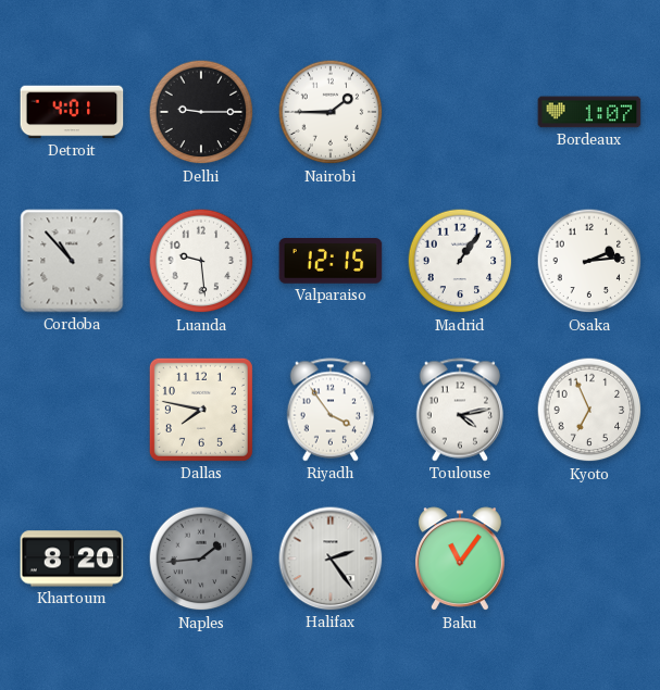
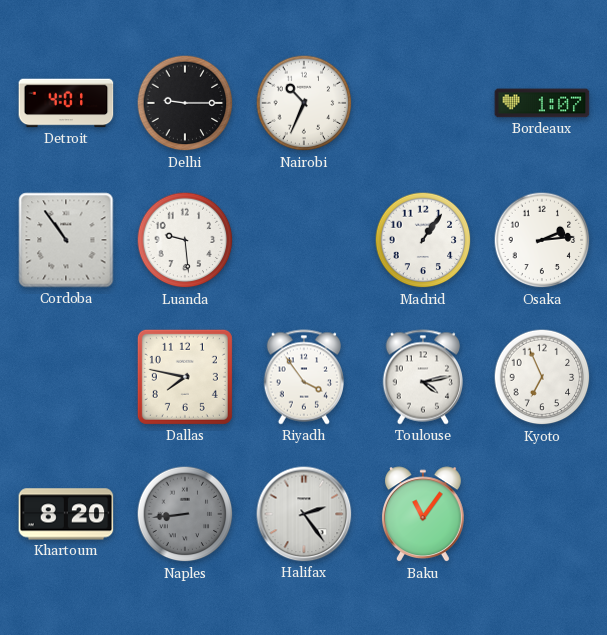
Nairobi: 1:45 -> 10:34
Cordoba: 10:53 -> 10:54
Valparaiso: 12:15 -> none
Naples: 1:44 -> 8:44
